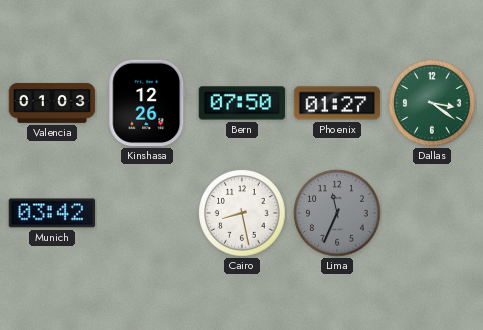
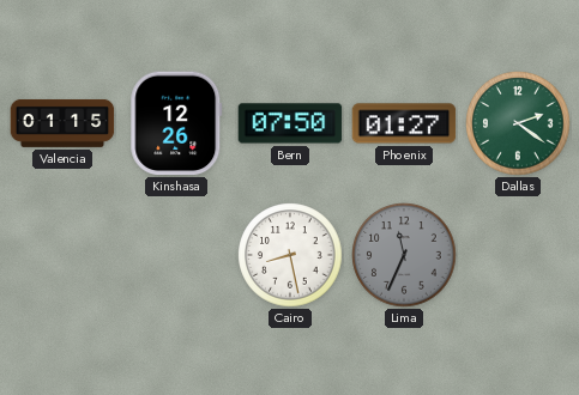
Valencia: 01:03 -> 01:15
Dallas: 3:21 -> 2:21
Munich: 03:42 -> none
